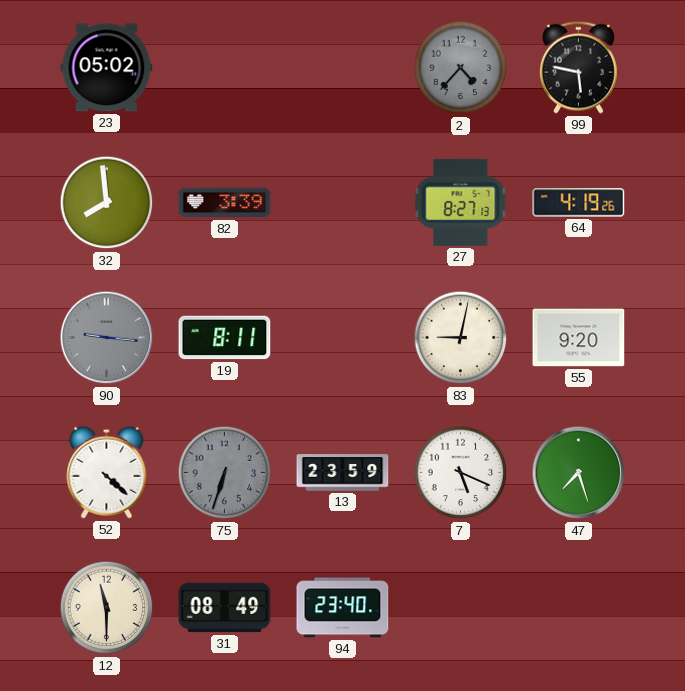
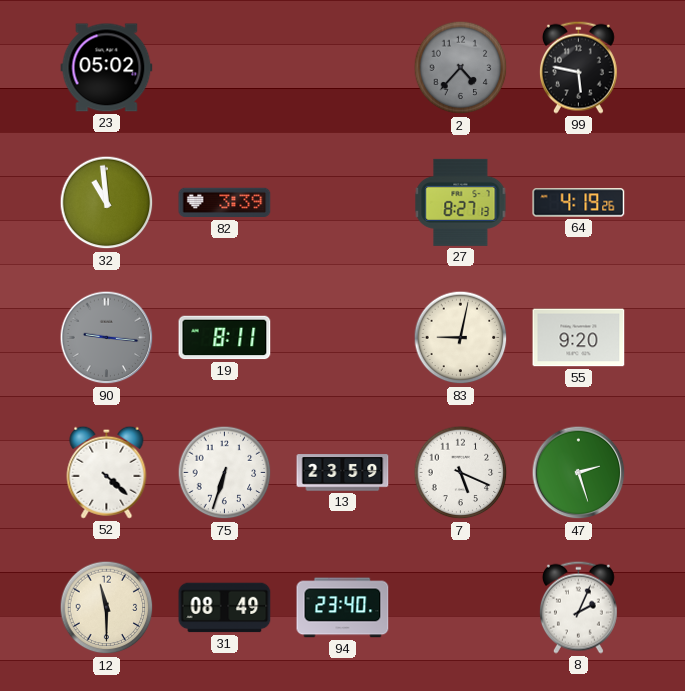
32: 7:59 -> 10:59
75 dial: grey -> white
47: 7:27 -> 2:27
8: none -> 2:04
